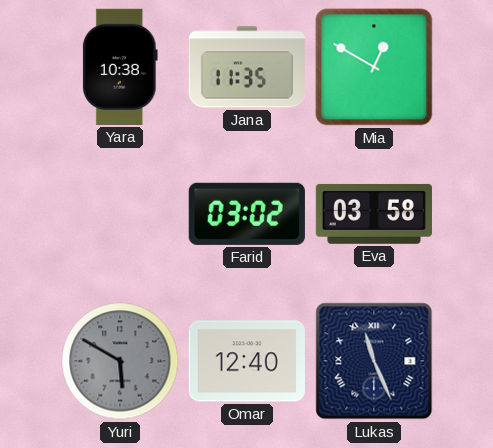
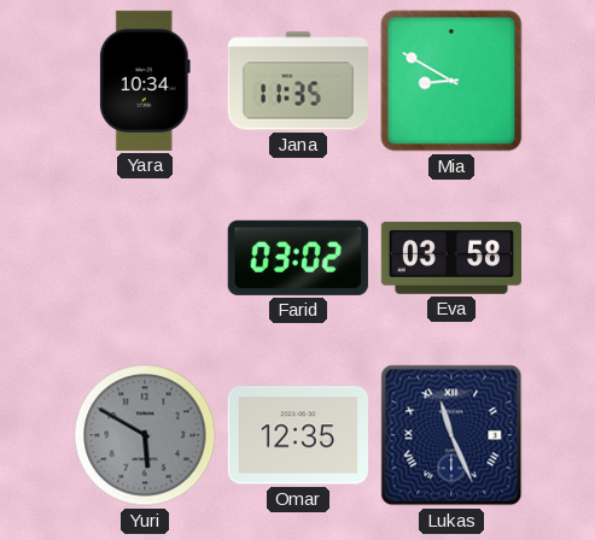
Yara: 10:38 -> 10:34
Mia: 12:50 -> 8:50
Omar: 12:40 -> 12:35
